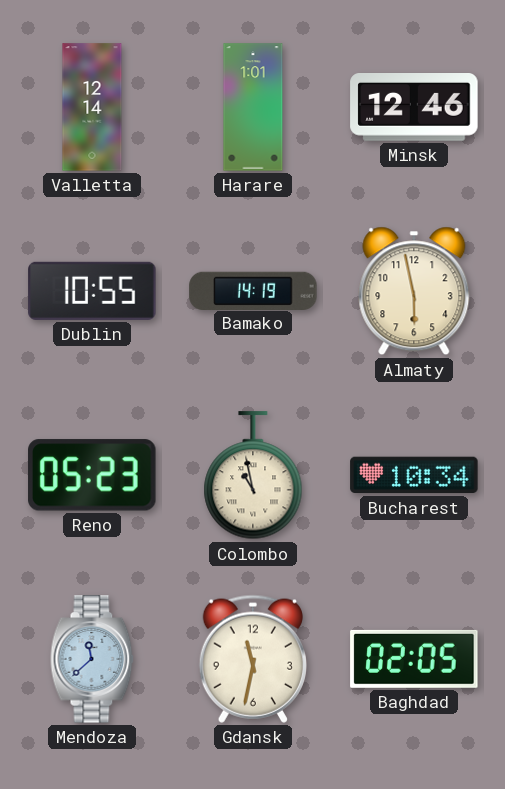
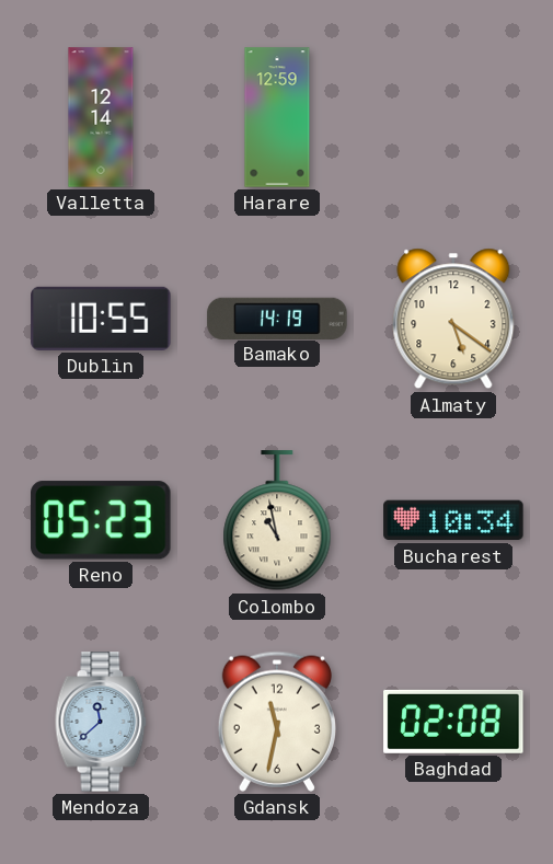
Harare: 1:01 -> 12:59
Minsk: 12:46 -> none
Almaty: 5:58 -> 5:21
Baghdad: 02:05 -> 02:08
